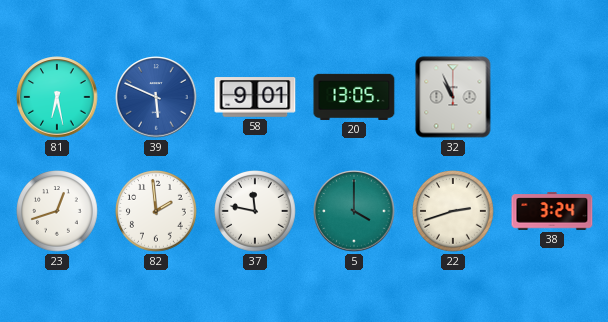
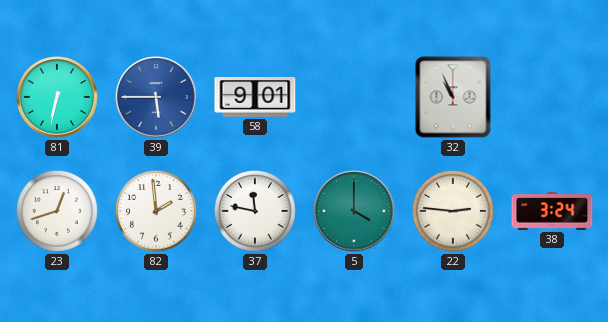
81: 6:28 -> 6:32
39: 5:49 -> 5:45
20: 13:05 -> none
22: 2:42 -> 2:46
